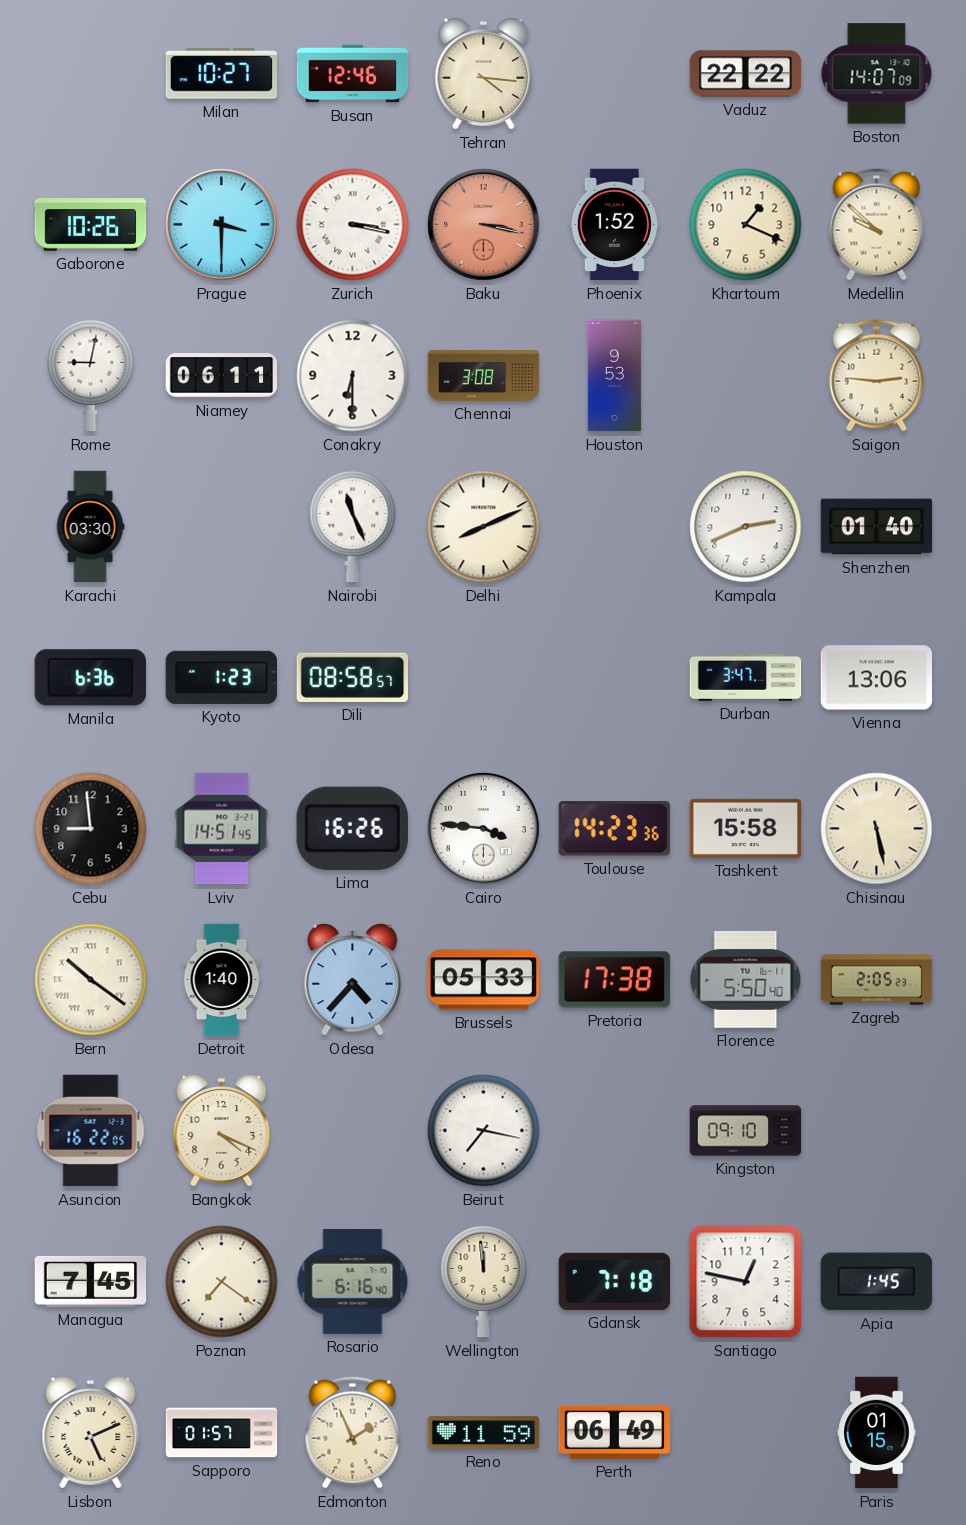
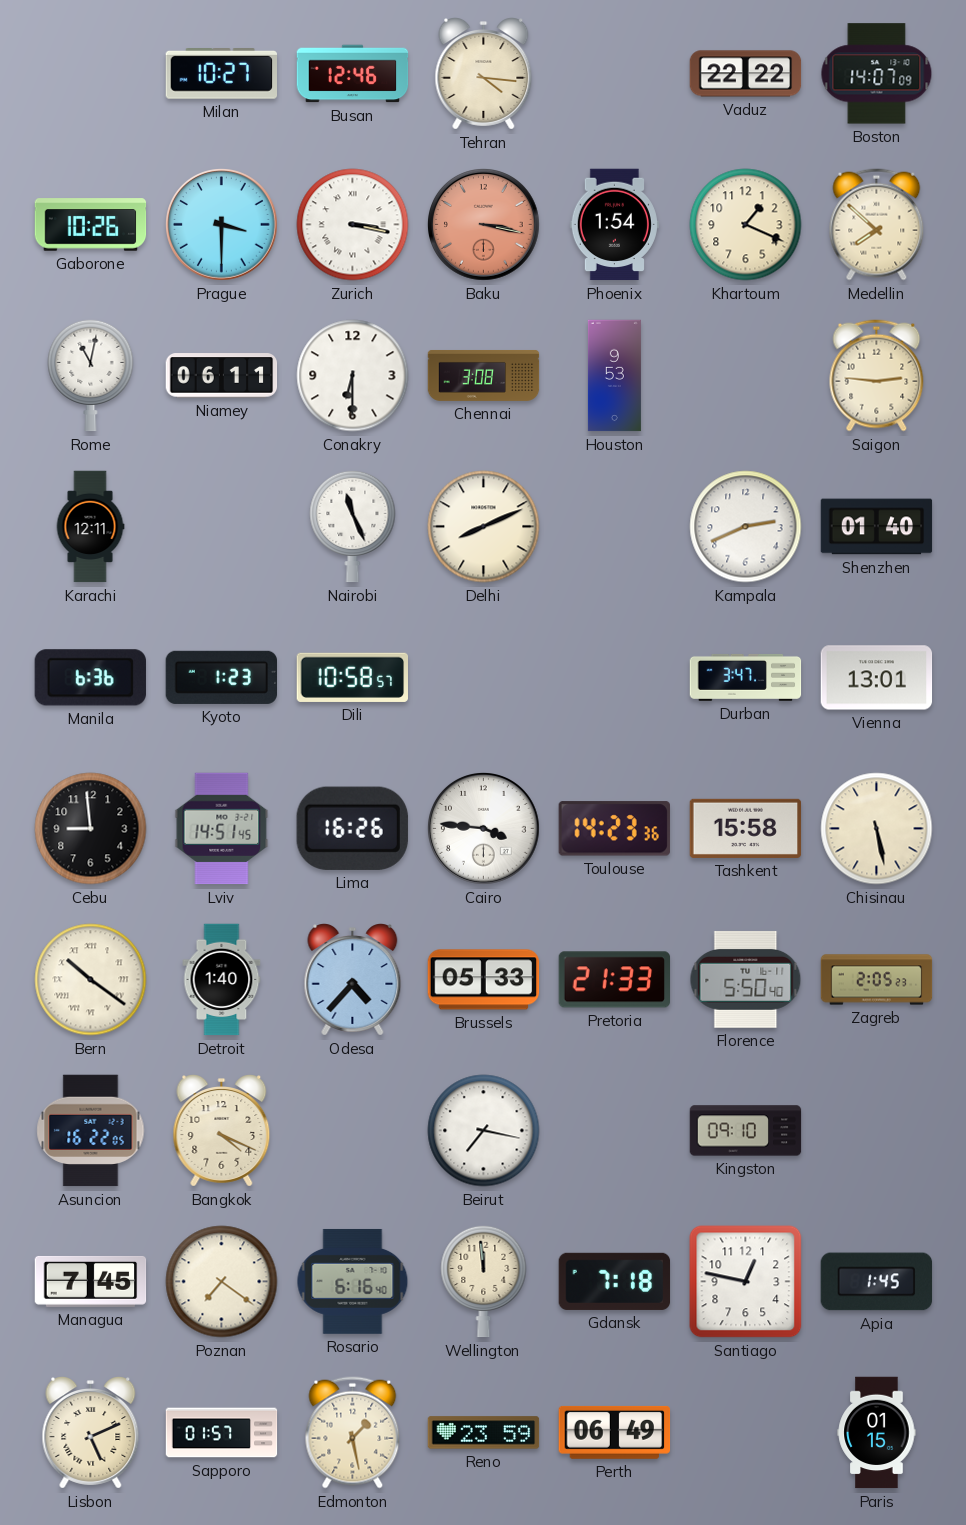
Phoenix: 1:52 -> 1:54
Medellin: 9:52 -> 7:52
Rome: 9:02 -> 11:02
Karachi: 03:30 -> 12:11
Dili: 08:58 -> 10:58
Vienna: 13:06 -> 13:01
Pretoria: 17:38 -> 21:33
Edmonton: 1:56 -> 1:28
Reno: 11:59 -> 23:59
